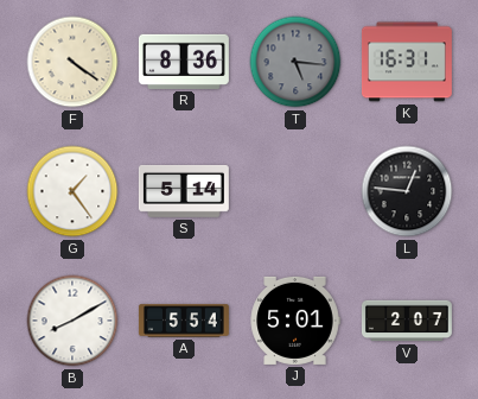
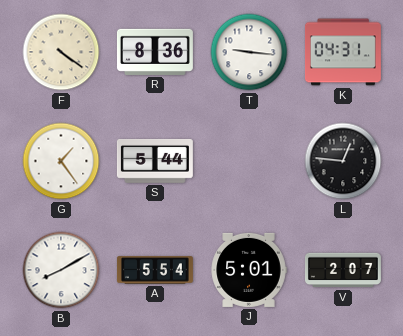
T: 5:16 -> 9:16
T dial: grey -> white
K: 16:31 -> 04:31
S: 5:14 -> 5:44
